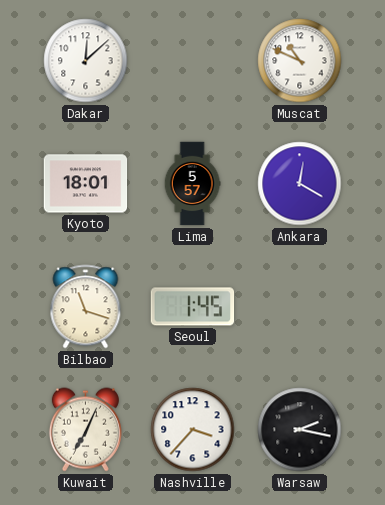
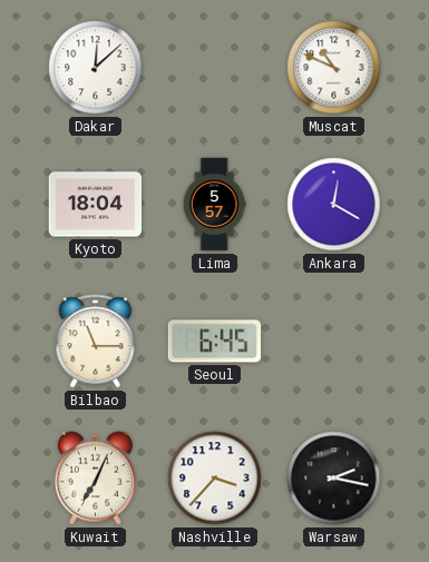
Kyoto: 18:01 -> 18:04
Bilbao: 11:18 -> 11:15
Seoul: 1:45 -> 6:45
